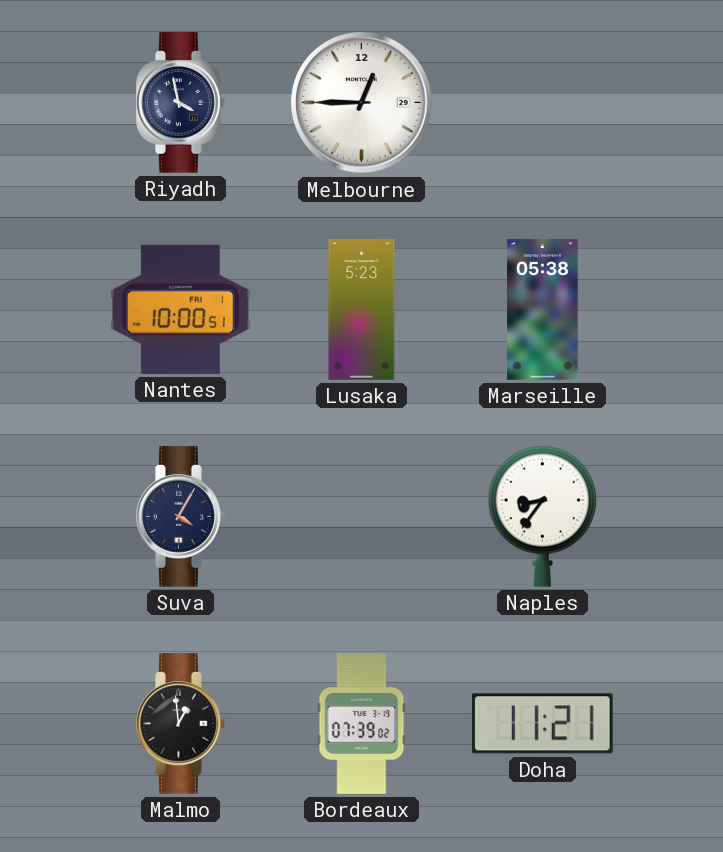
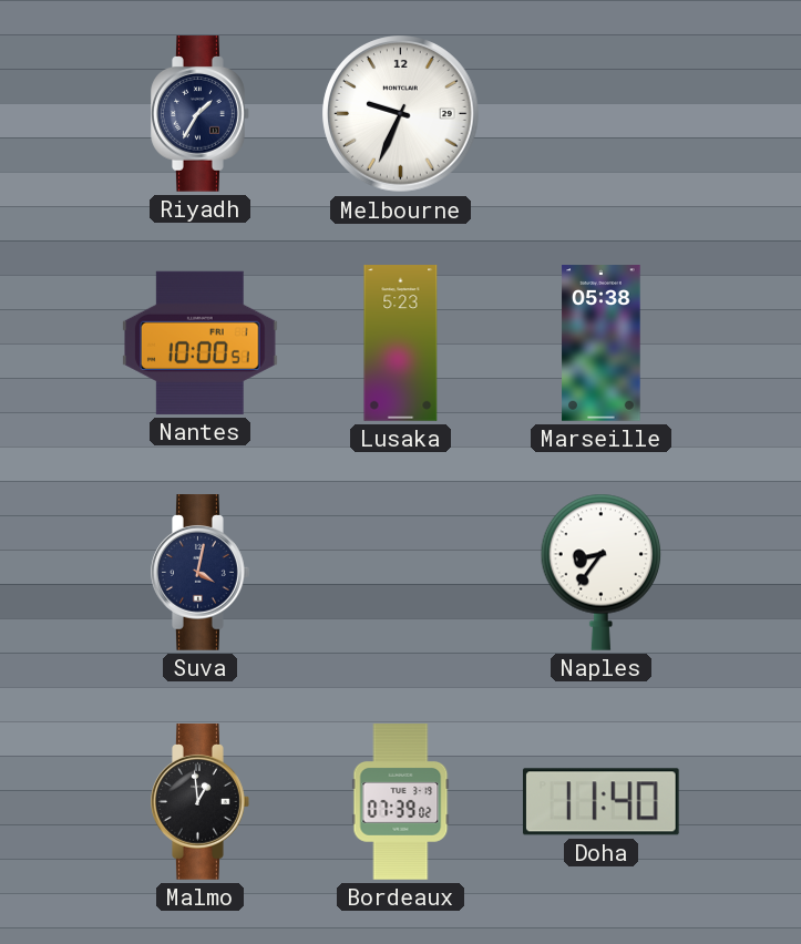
Riyadh: 3:58 -> 1:35
Melbourne: 12:45 -> 9:34
Suva: 4:05 -> 4:02
Doha: 11:21 -> 11:40
